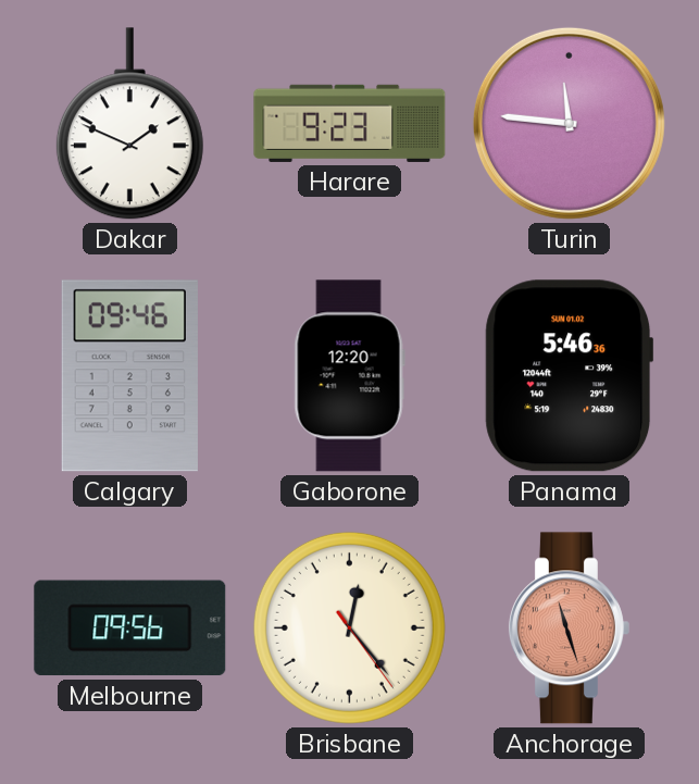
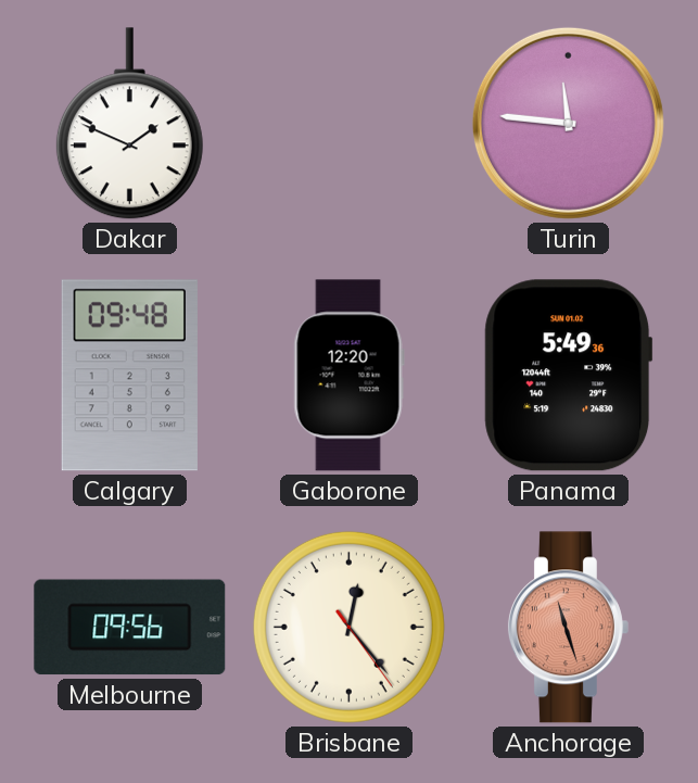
Harare: 9:23 -> none
Calgary: 09:46 -> 09:48
Panama: 5:46 -> 5:49
